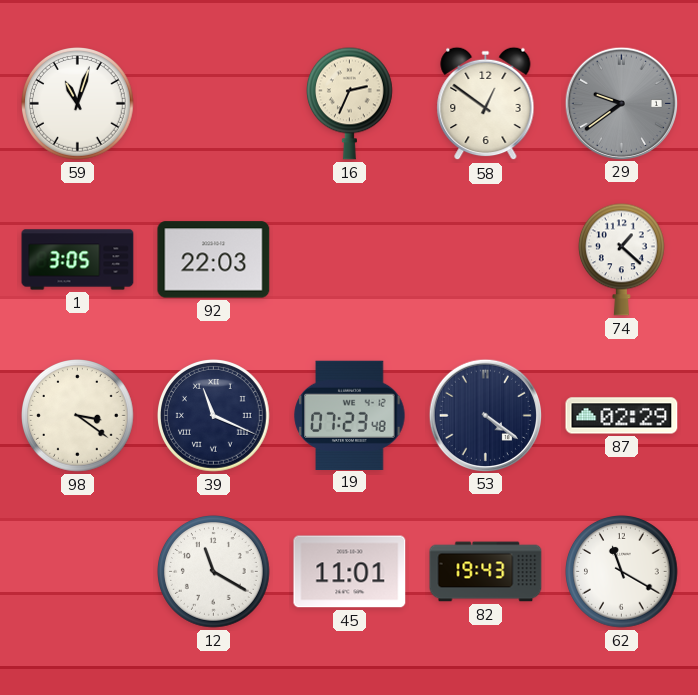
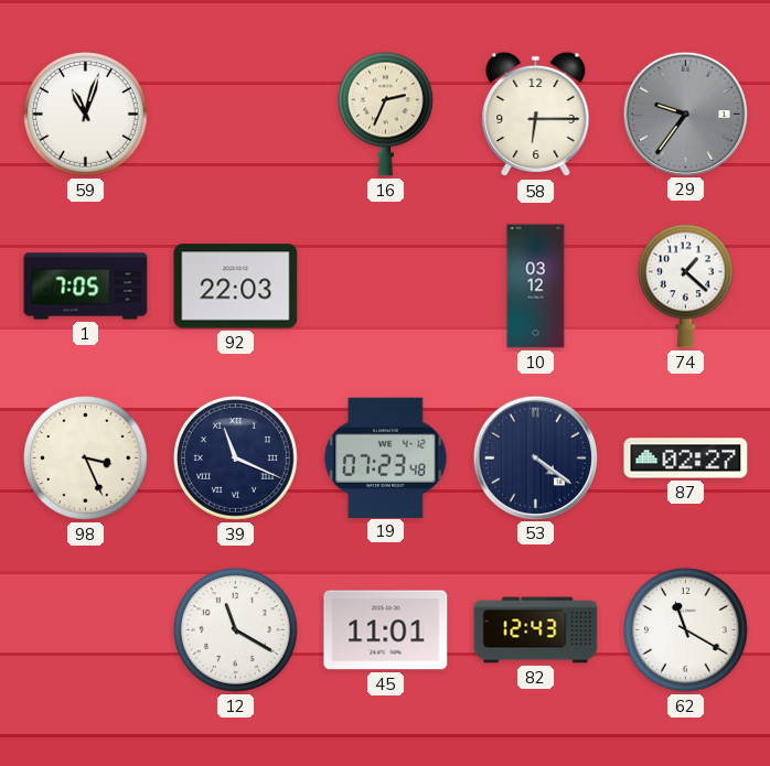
58: 12:51 -> 6:15
29: 9:39 -> 9:36
1: 3:05 -> 7:05
10: none -> 03:12
98: 3:21 -> 3:26
87: 02:29 -> 02:27
82: 19:43 -> 12:43
